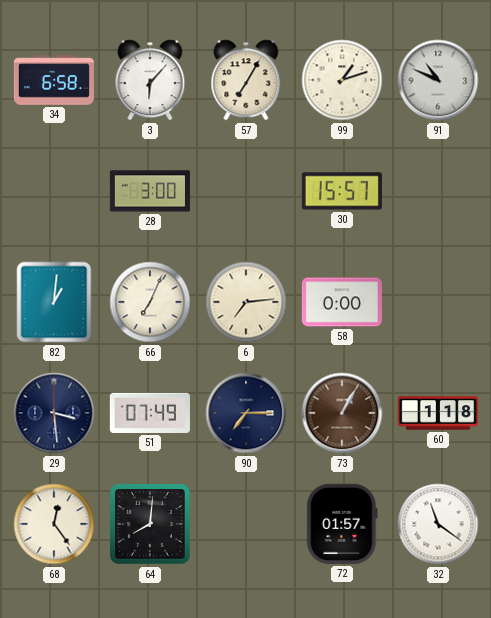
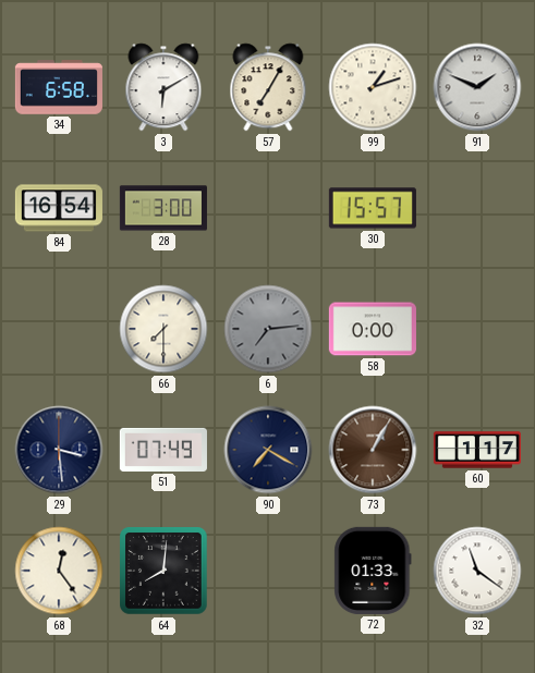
3: 6:07 -> 6:10
91: 10:49 -> 1:49
84: none -> 16:54
82: 1:01 -> none
66: 7:04 -> 7:30
6 dial: cream -> grey
90: 7:15 -> 7:20
60: 1:18 -> 1:17
72: 01:57 -> 01:33
